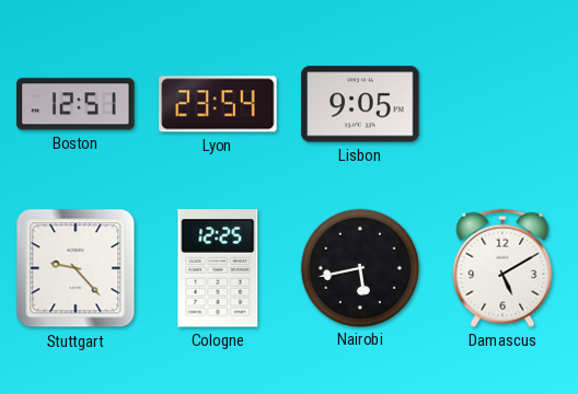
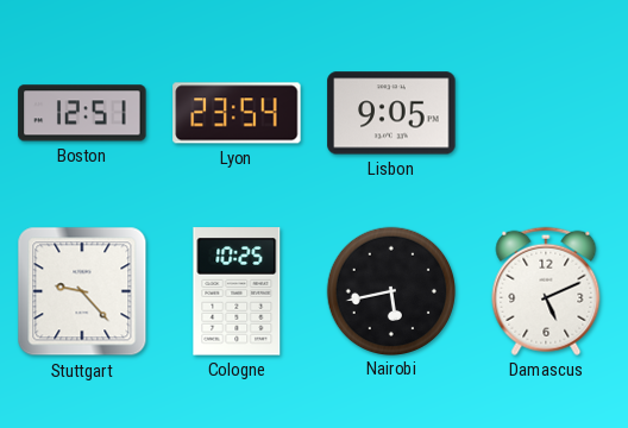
Cologne: 12:25 -> 10:25
Damascus: 5:10 -> 5:11
